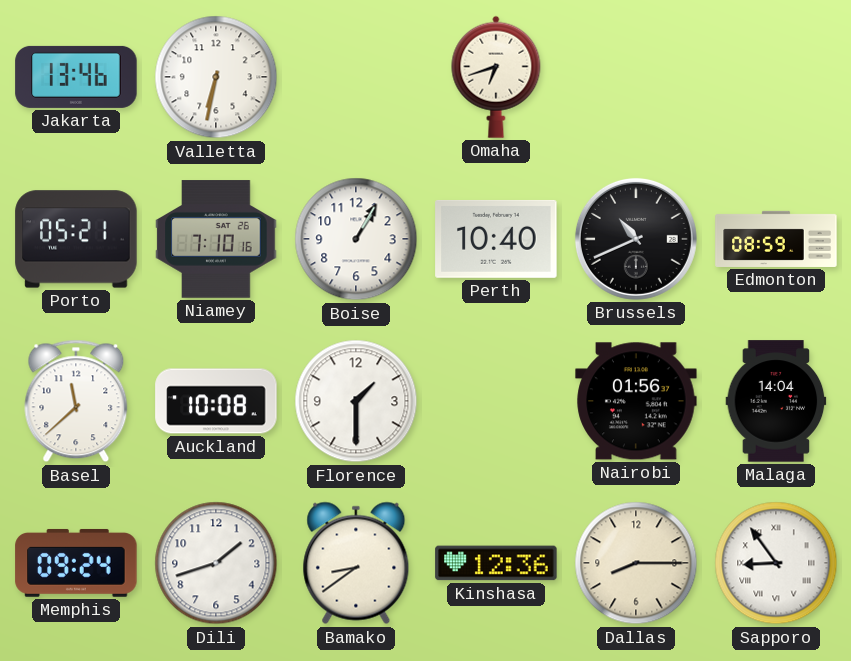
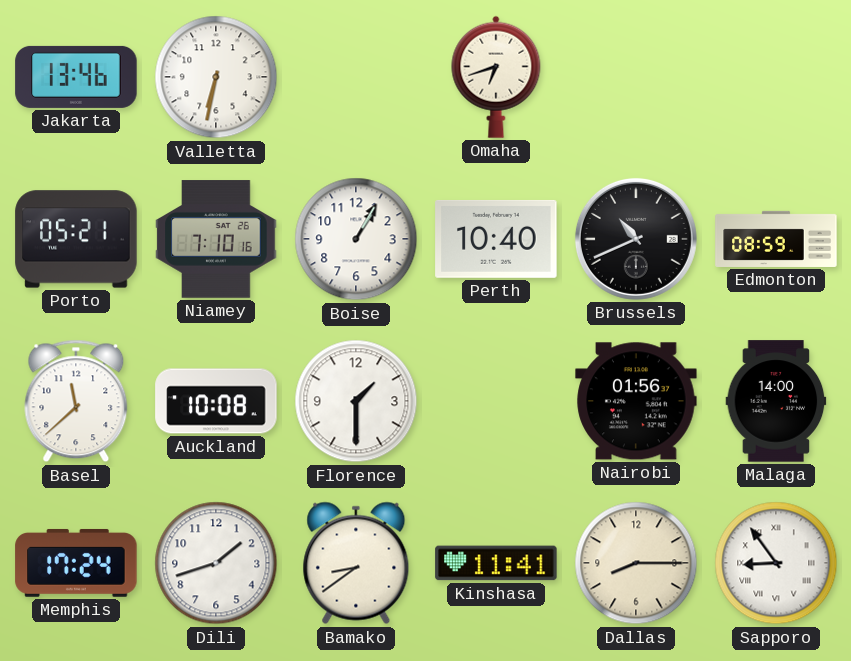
Malaga: 14:04 -> 14:00
Memphis: 09:24 -> 17:24
Kinshasa: 12:36 -> 11:41
